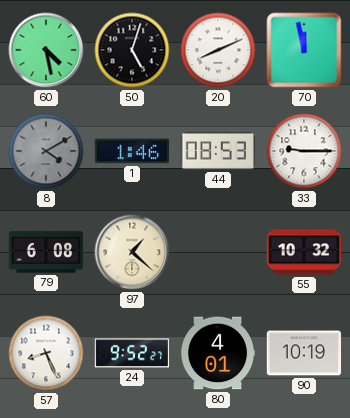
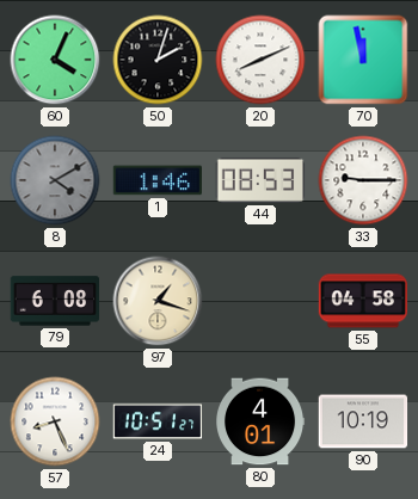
60: 4:28 -> 4:04
50: 5:03 -> 2:03
97: 1:22 -> 1:18
55: 10:32 -> 04:58
24: 9:52 -> 10:51
